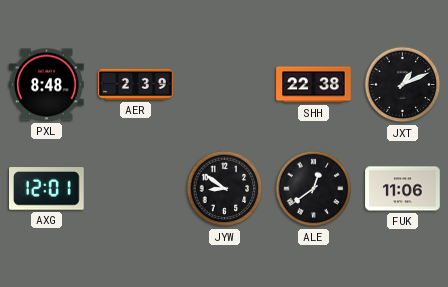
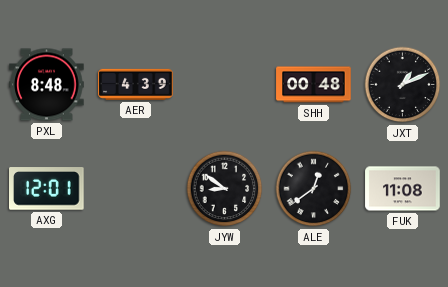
AER: 2:39 -> 4:39
SHH: 22:38 -> 00:48
FUK: 11:06 -> 11:08
